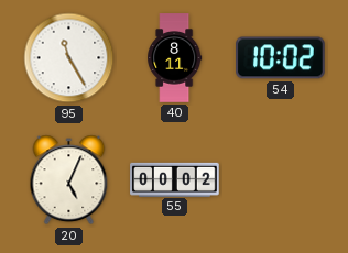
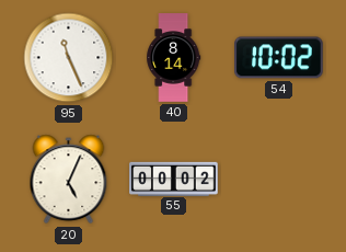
95: 11:25 -> 11:26
40: 8:11 -> 8:14
